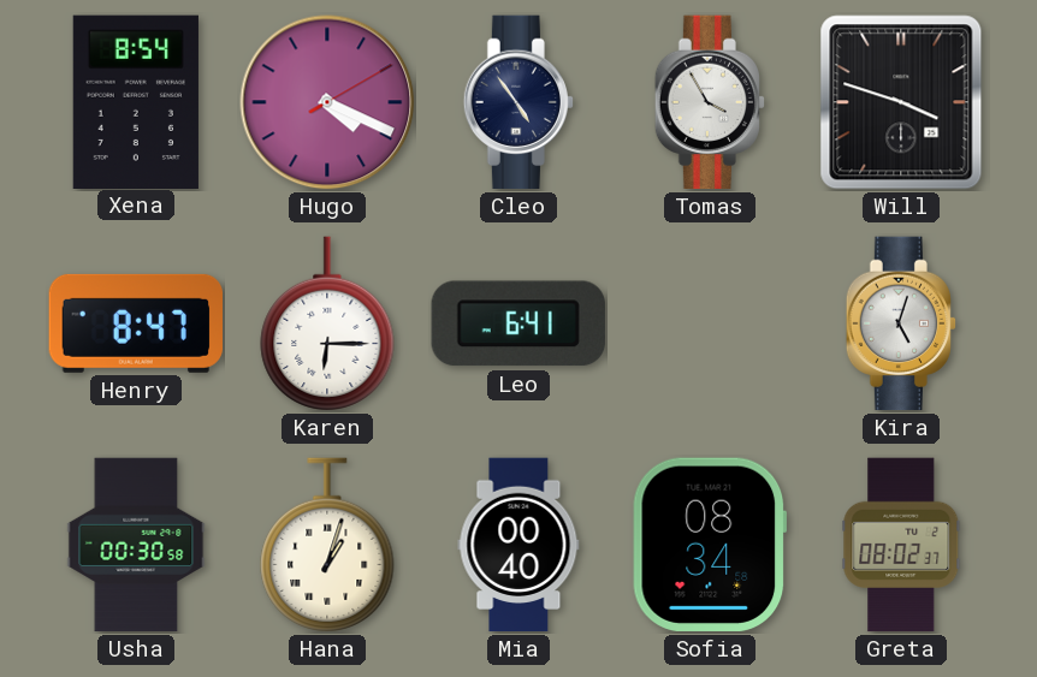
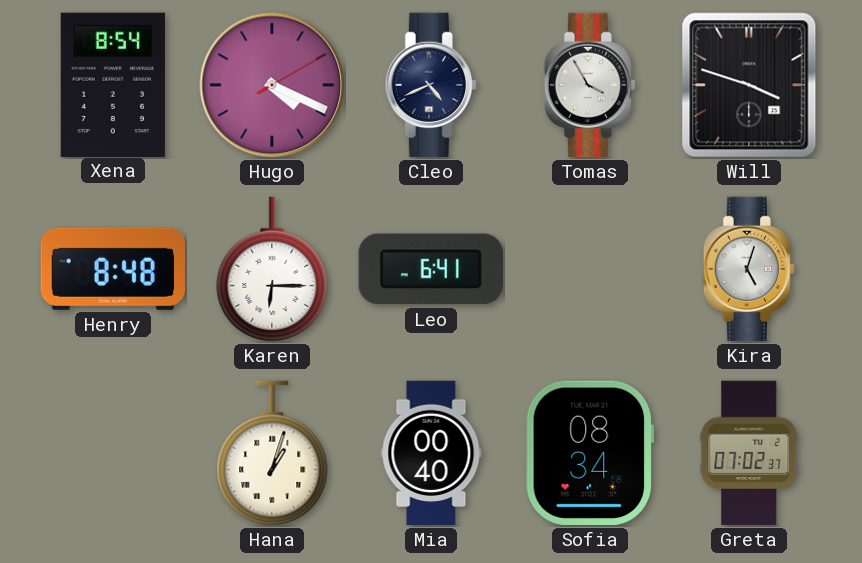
Cleo: 4:54 -> 4:41
Henry: 8:47 -> 8:48
Usha: 00:30 -> none
Greta: 08:02 -> 07:02
